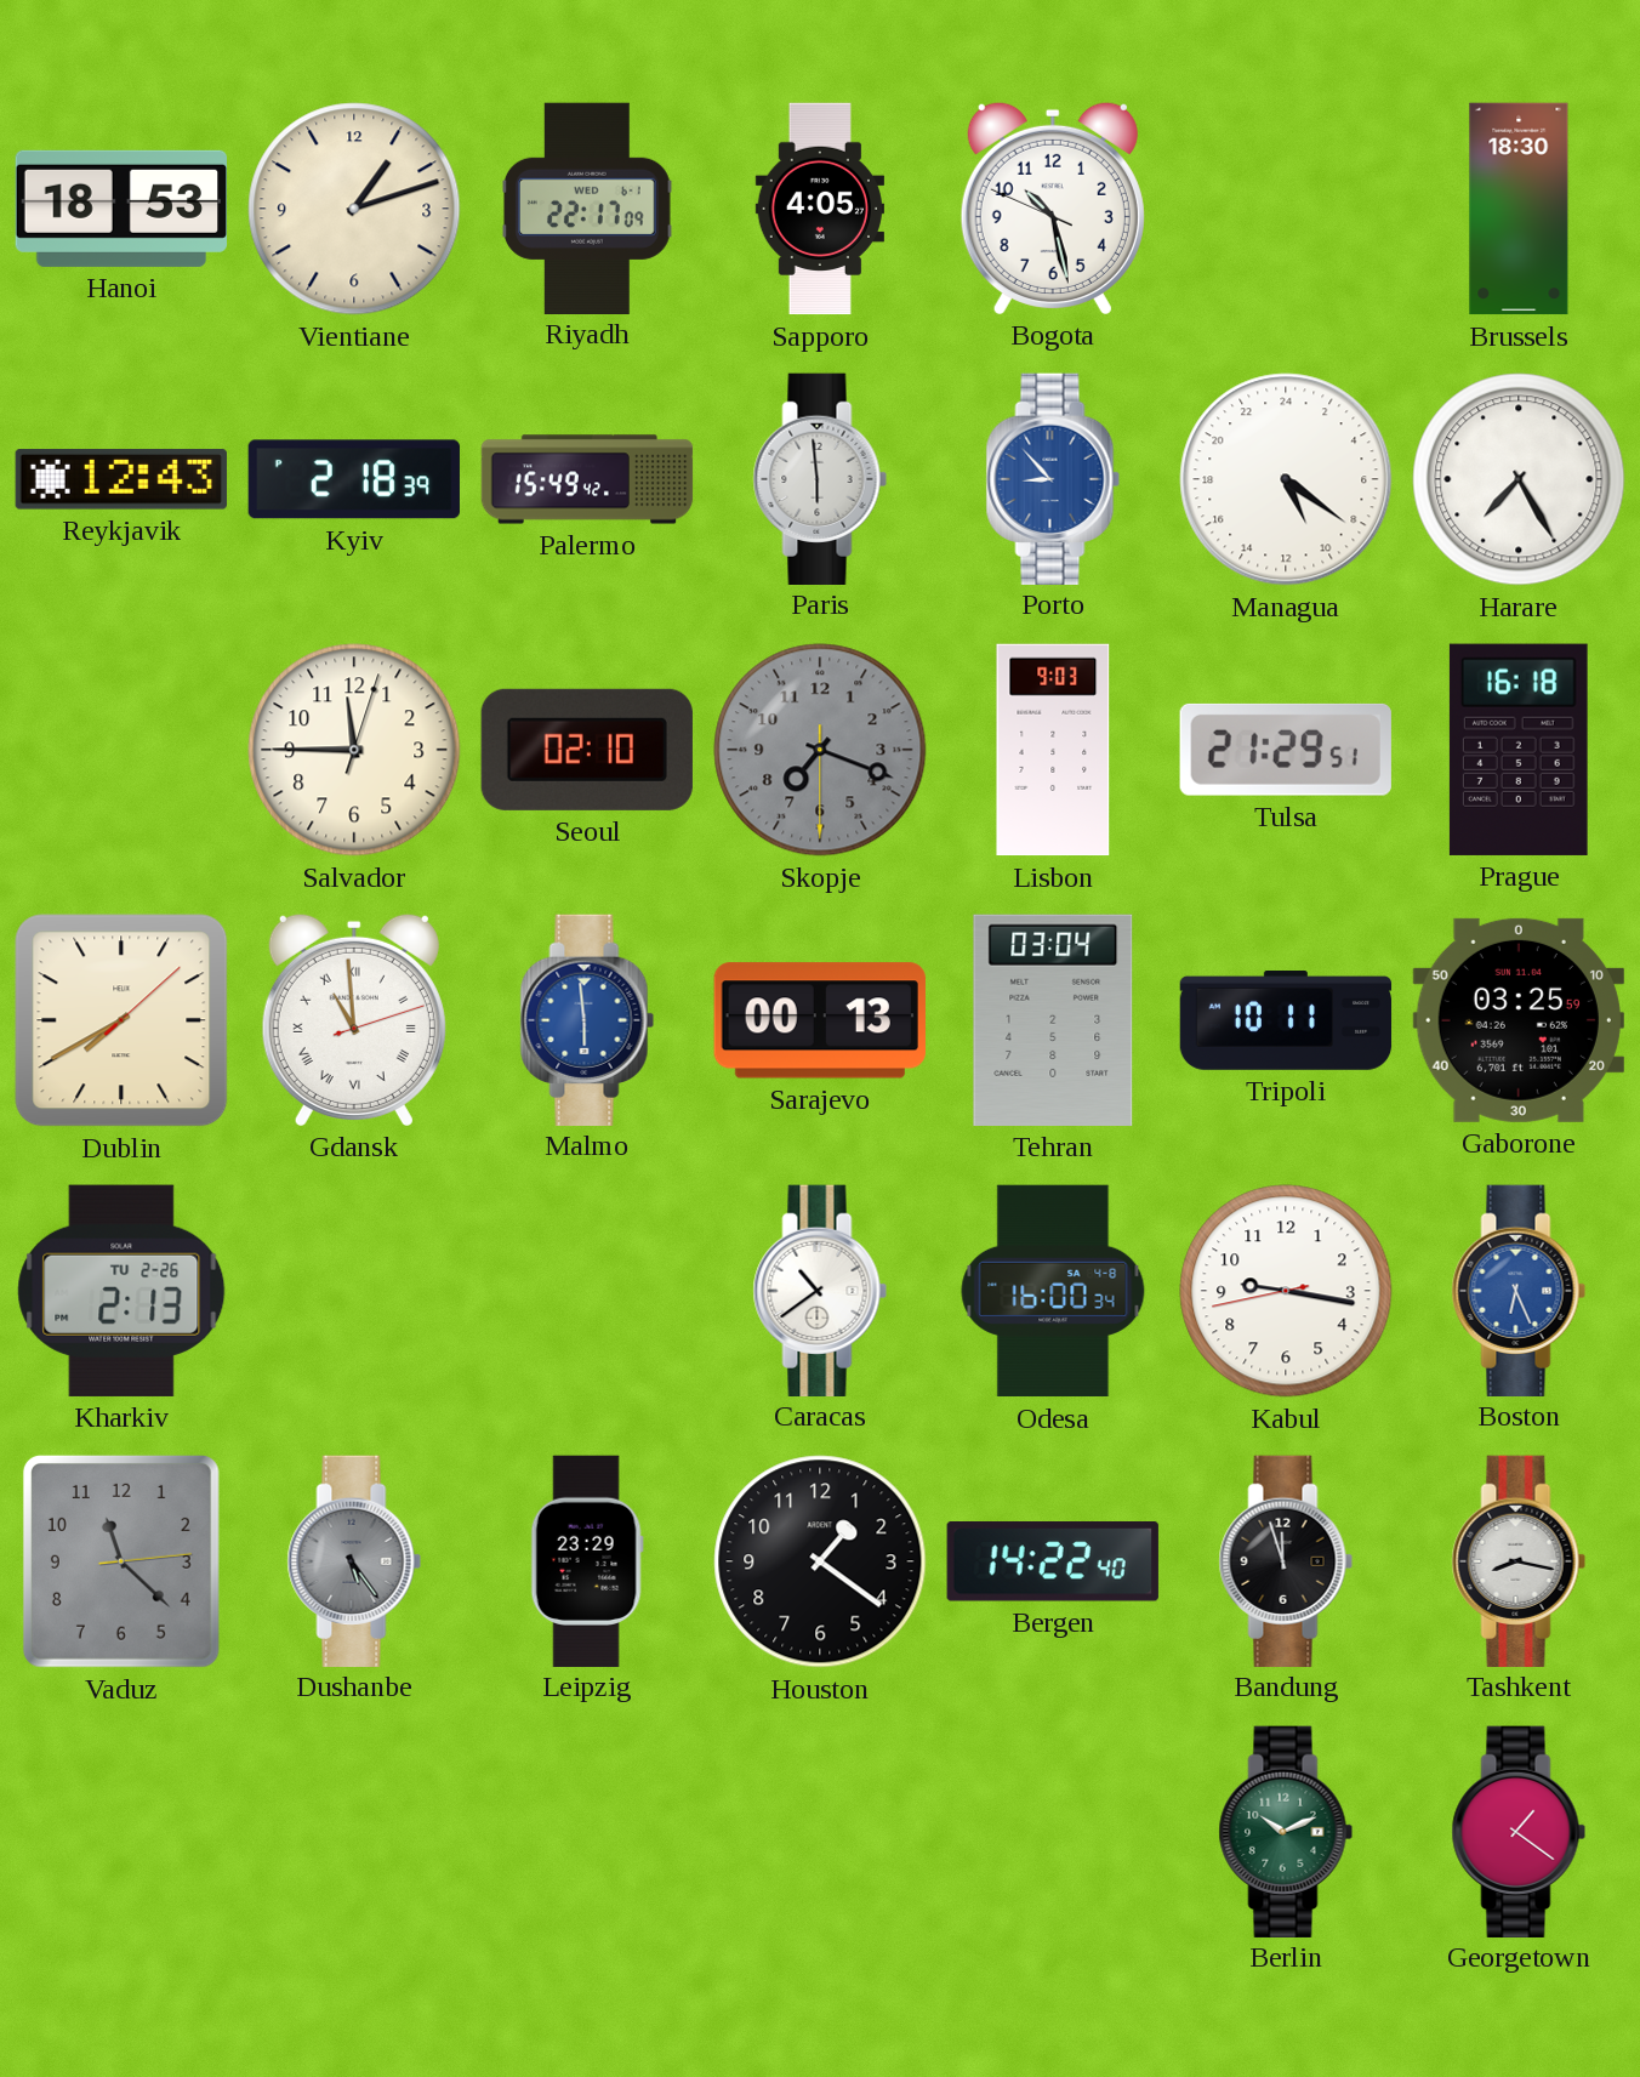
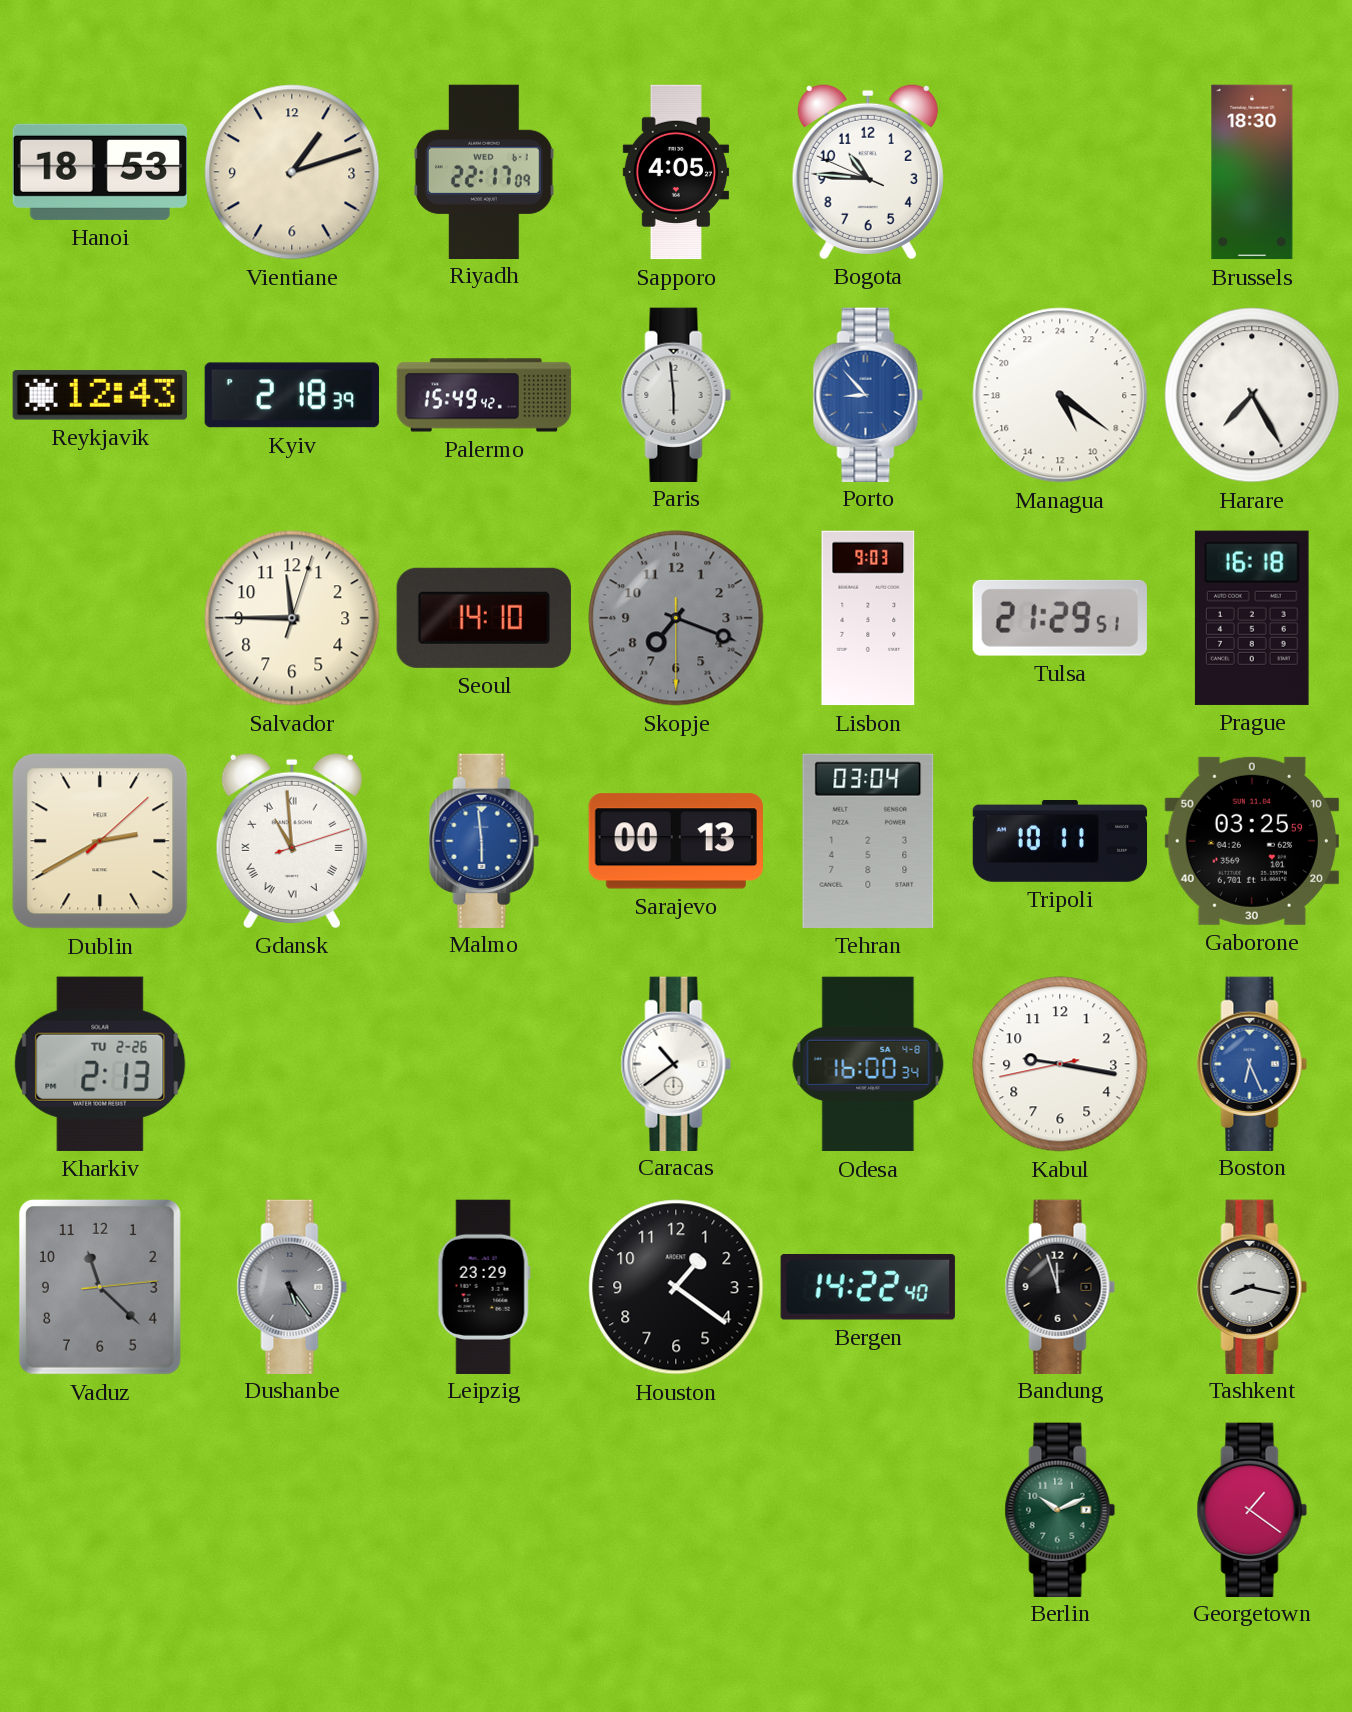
Bogota: 10:27 -> 10:45
Seoul: 02:10 -> 14:10
Dublin: 7:40 -> 2:40
